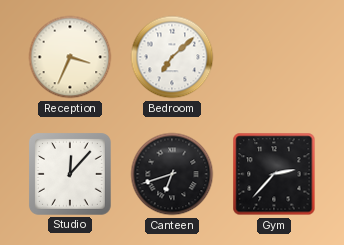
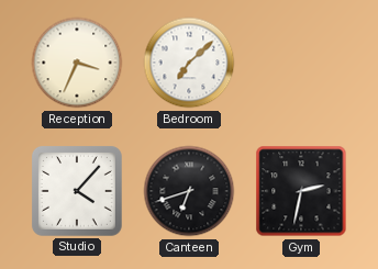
Studio: 12:07 -> 4:07
Gym: 2:37 -> 2:32
